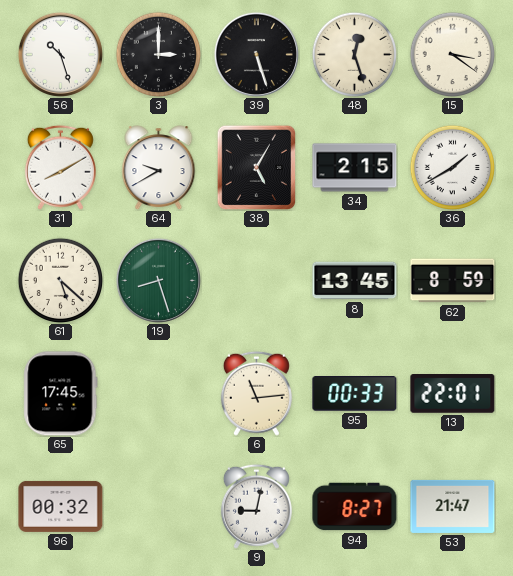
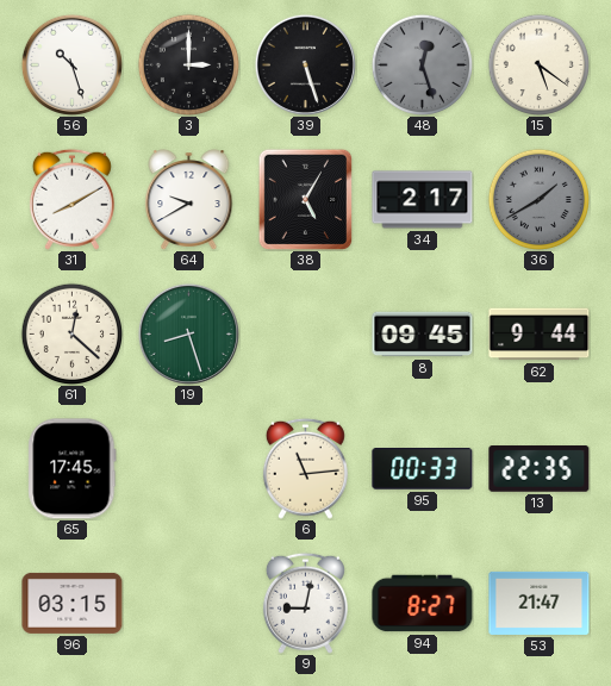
48 dial: cream -> grey
15: 3:21 -> 5:21
34: 2:15 -> 2:17
36 dial: white -> grey
61: 5:22 -> 12:22
8: 13:45 -> 09:45
62: 8:59 -> 9:44
13: 22:01 -> 22:35
96: 00:32 -> 03:15
